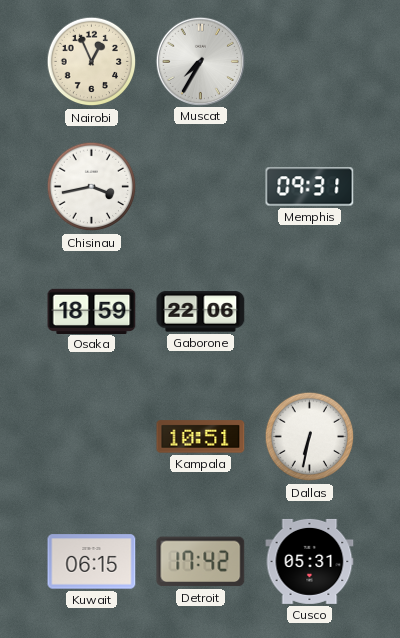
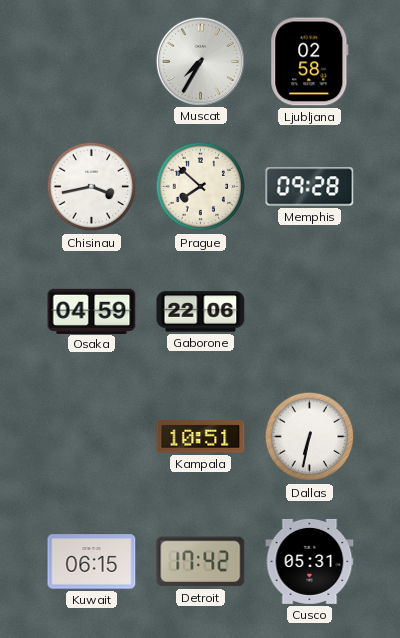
Nairobi: 12:56 -> none
Ljubljana: none -> 02:58
Prague: none -> 7:52
Memphis: 09:31 -> 09:28
Osaka: 18:59 -> 04:59
